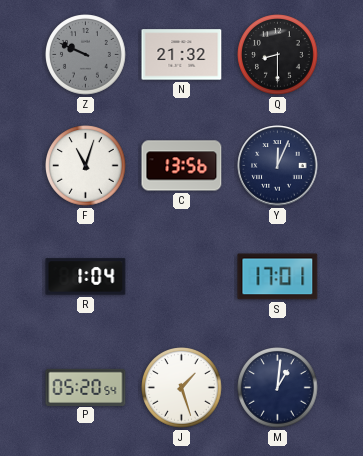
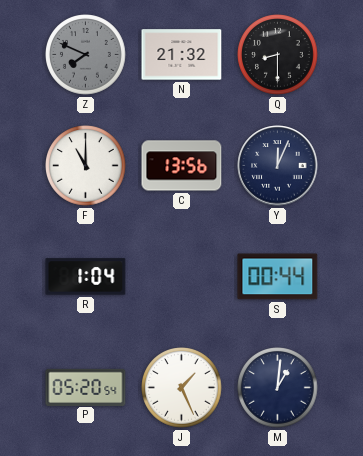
Z: 9:49 -> 7:49
F: 11:03 -> 11:00
S: 17:01 -> 00:44
J: 1:27 -> 1:26
